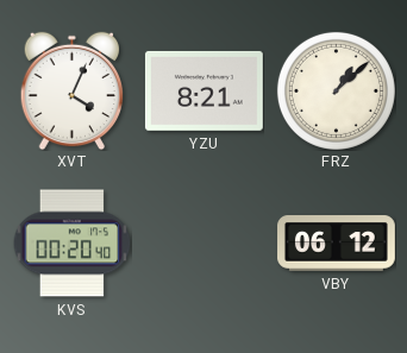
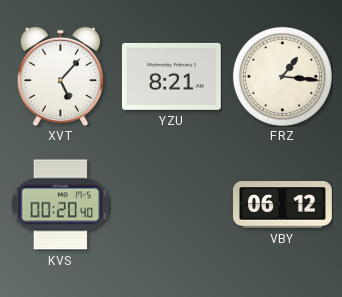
XVT: 4:04 -> 5:07
FRZ: 1:08 -> 1:16
